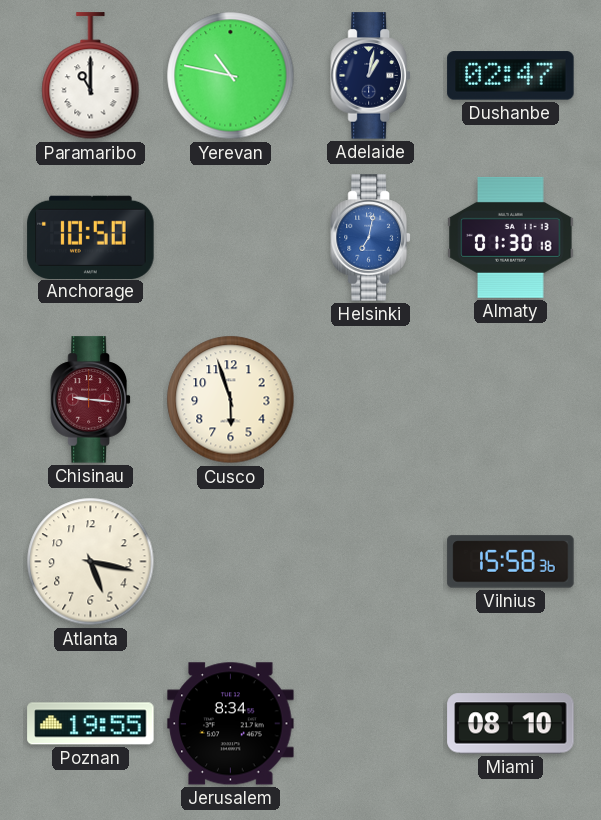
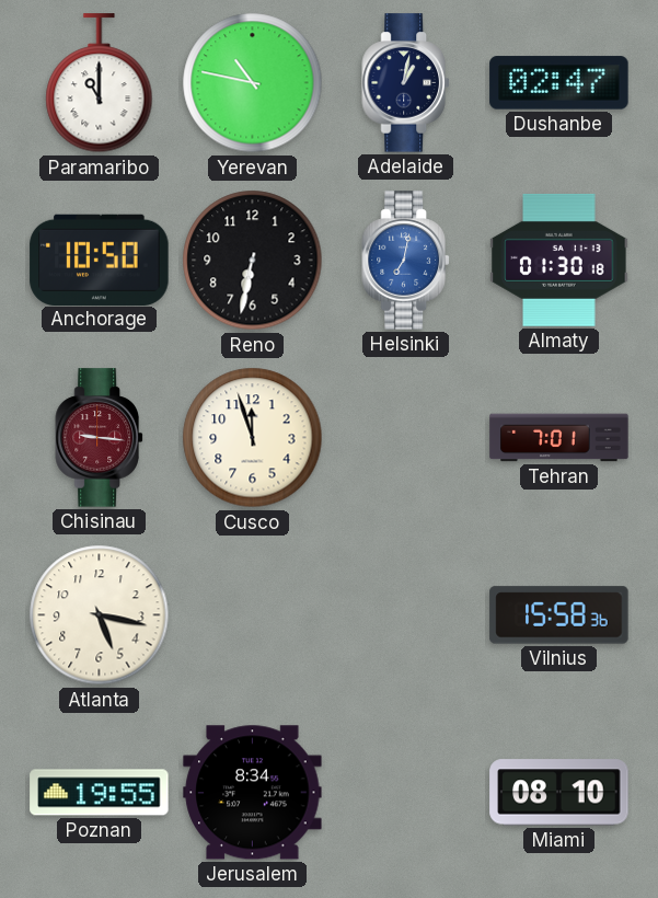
Reno: none -> 6:32
Cusco: 5:57 -> 11:57
Tehran: none -> 7:01
